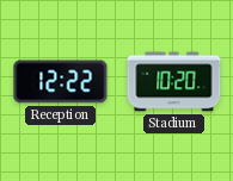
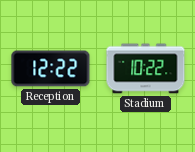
Stadium: 10:20 -> 10:22
